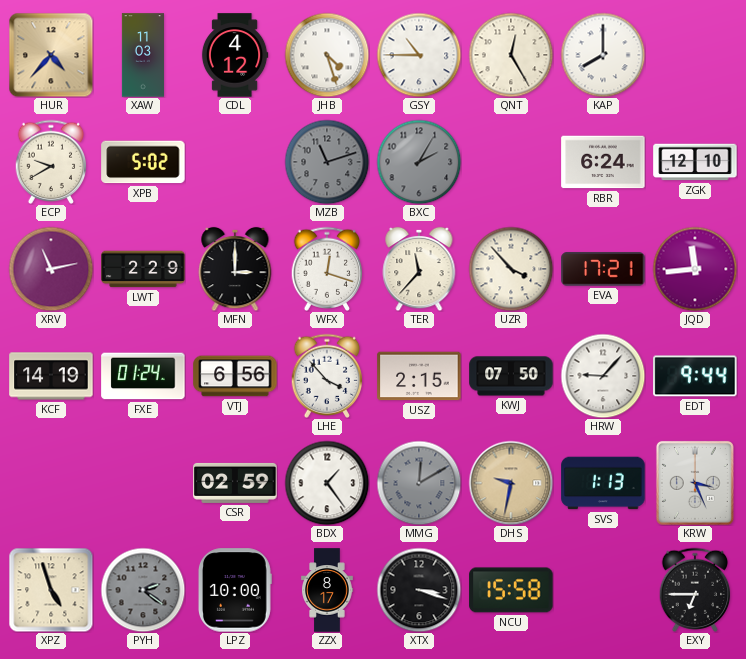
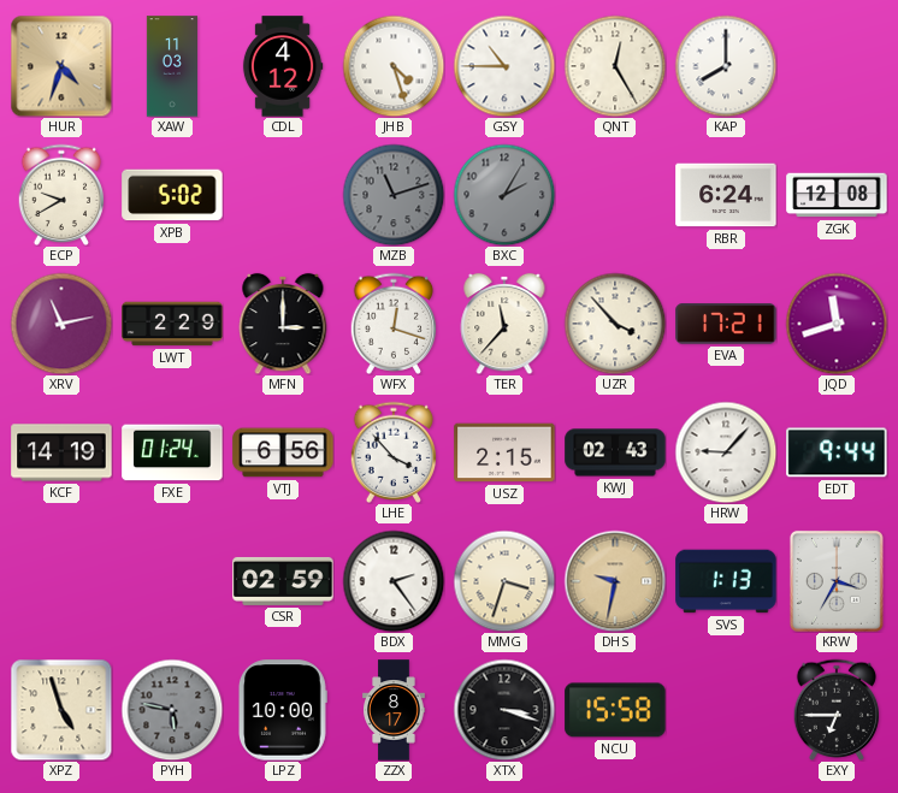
HUR: 4:37 -> 4:33
ZGK: 12:10 -> 12:08
JQD: 11:44 -> 11:42
KWJ: 07:50 -> 02:43
BDX: 1:24 -> 2:24
MMG: 12:10 -> 3:33
MMG dial: grey -> cream
KRW: 3:26 -> 3:35
PYH: 2:21 -> 5:47
